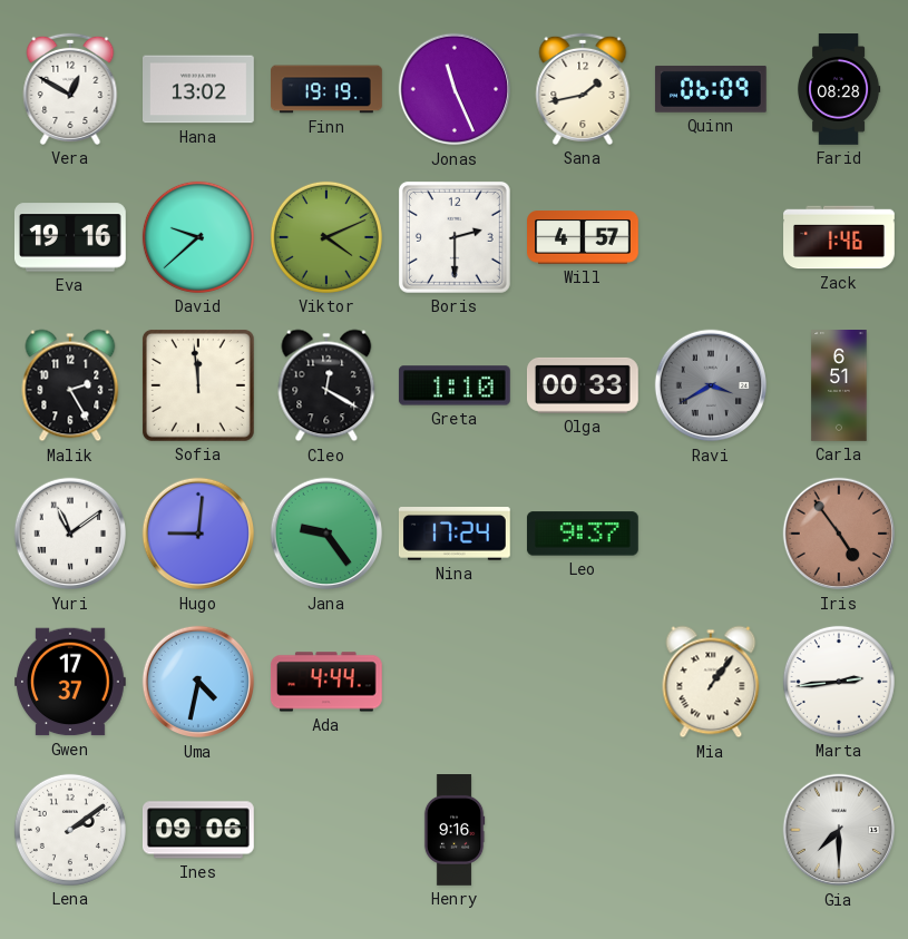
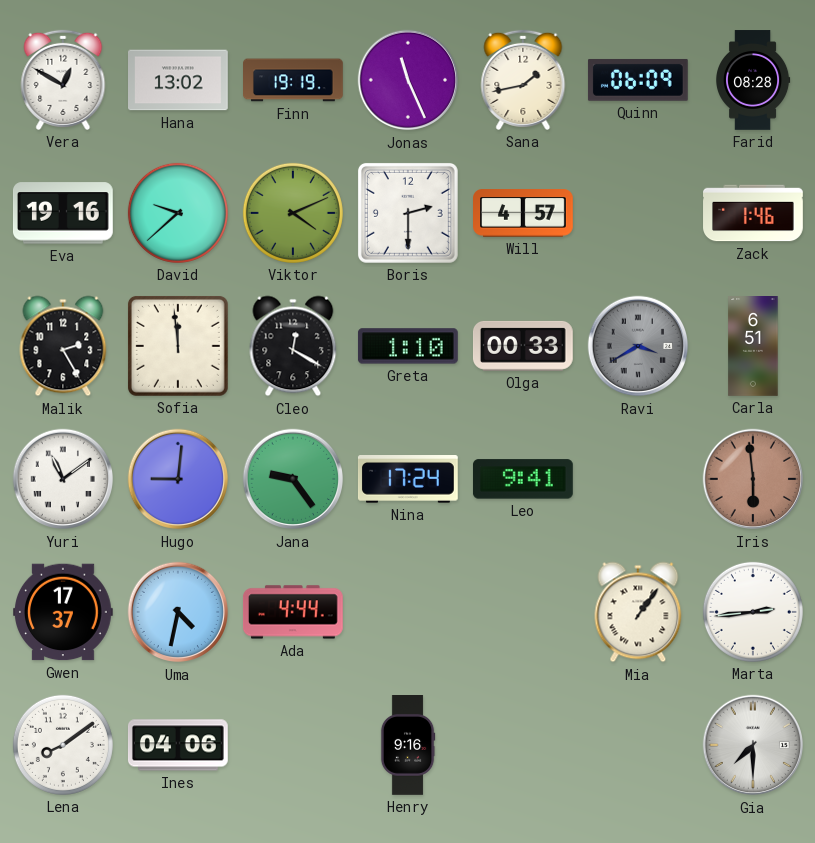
Leo: 9:37 -> 9:41
Iris: 4:54 -> 5:59
Lena: 2:09 -> 8:09
Ines: 09:06 -> 04:06
